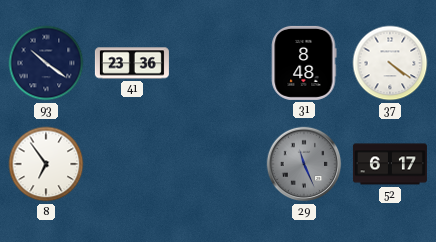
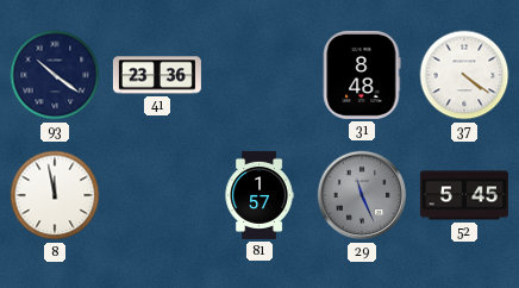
8: 6:54 -> 11:58
81: none -> 1:57
52: 6:17 -> 5:45
